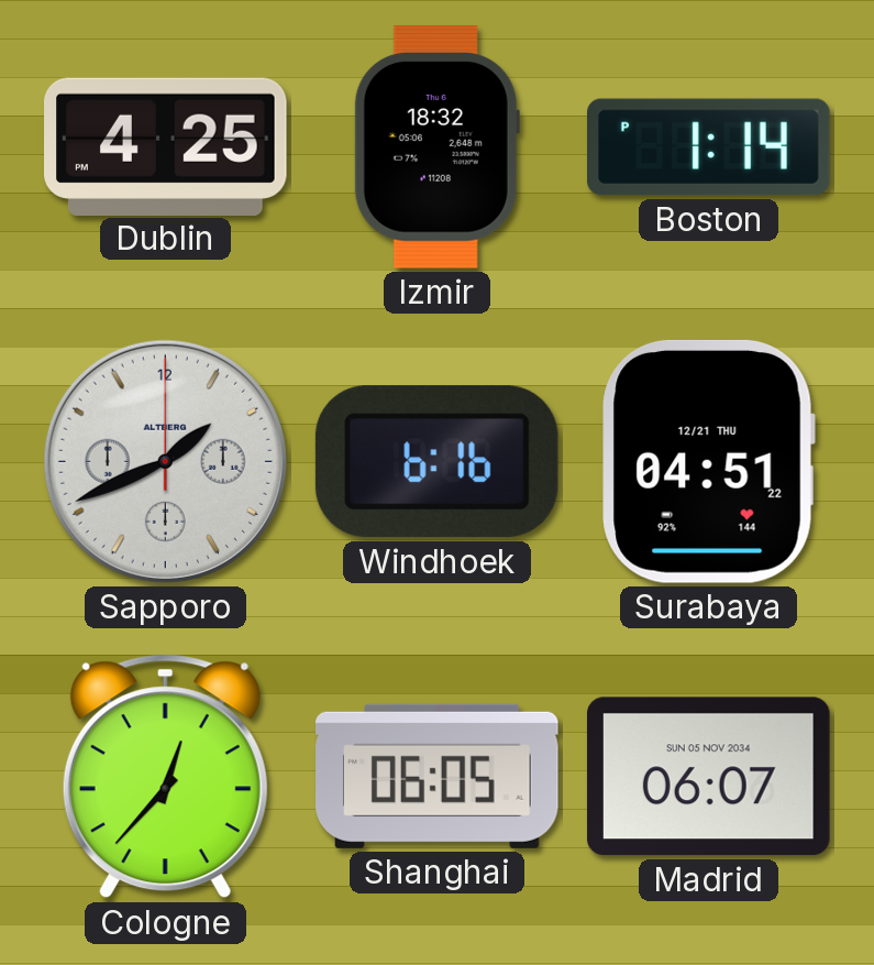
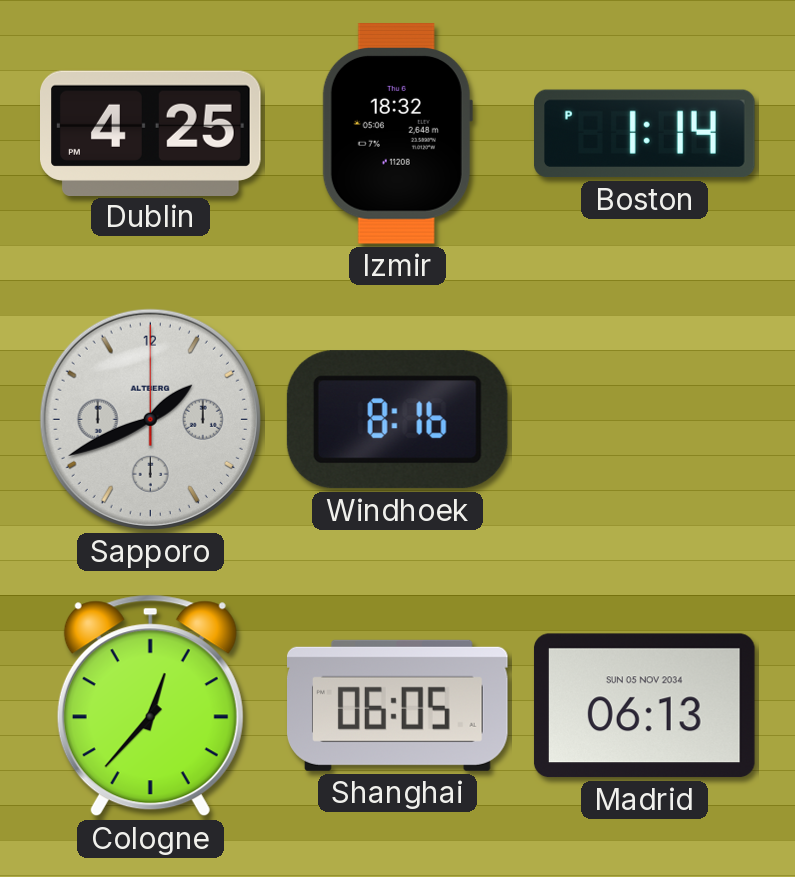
Windhoek: 6:16 -> 8:16
Surabaya: 04:51 -> none
Madrid: 06:07 -> 06:13
